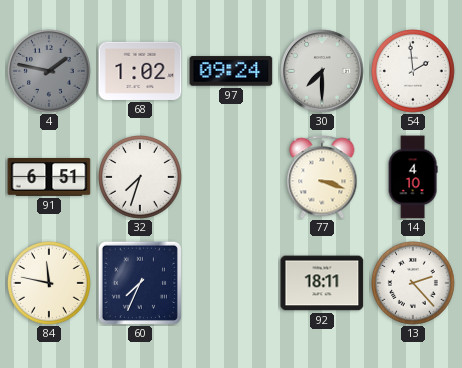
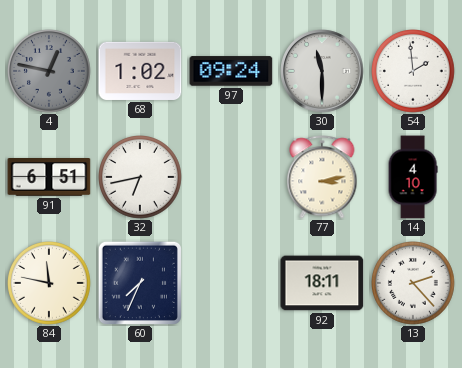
4: 1:47 -> 12:47
30: 7:30 -> 11:30
32: 7:33 -> 6:43
77: 3:18 -> 3:13
